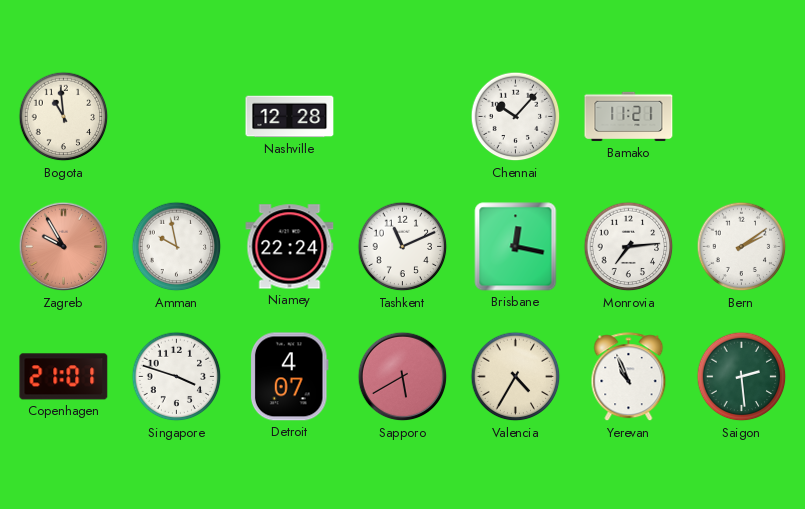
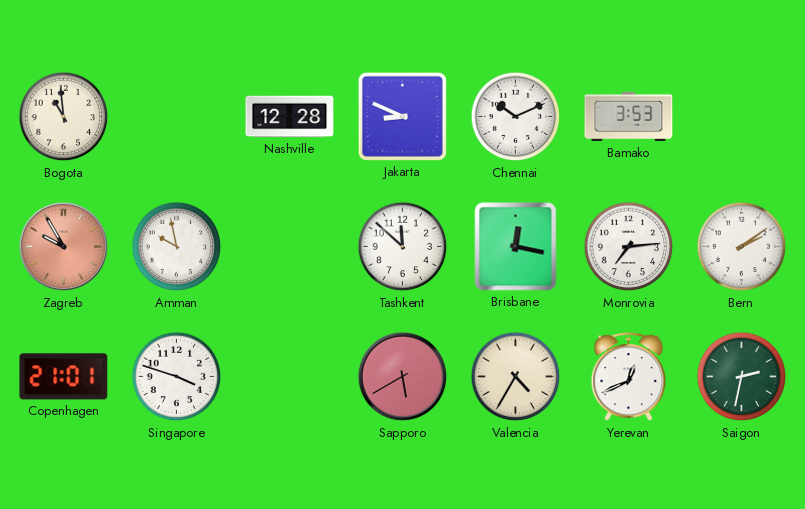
Jakarta: none -> 8:49
Chennai: 10:07 -> 10:11
Bamako: 11:21 -> 3:53
Niamey: 22:24 -> none
Tashkent: 11:11 -> 11:52
Detroit: 4:07 -> none
Yerevan: 10:56 -> 12:41
Saigon: 2:29 -> 2:32
